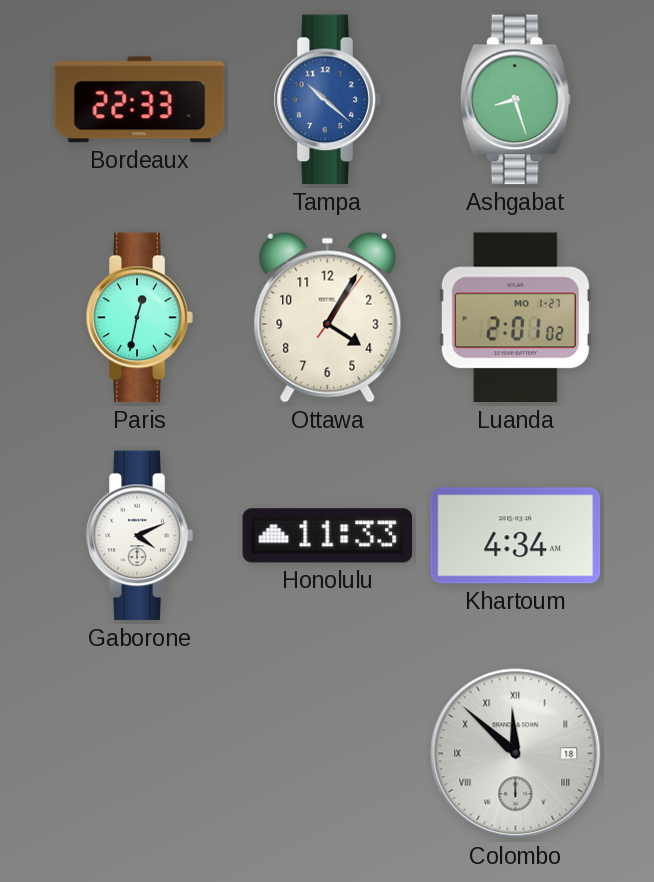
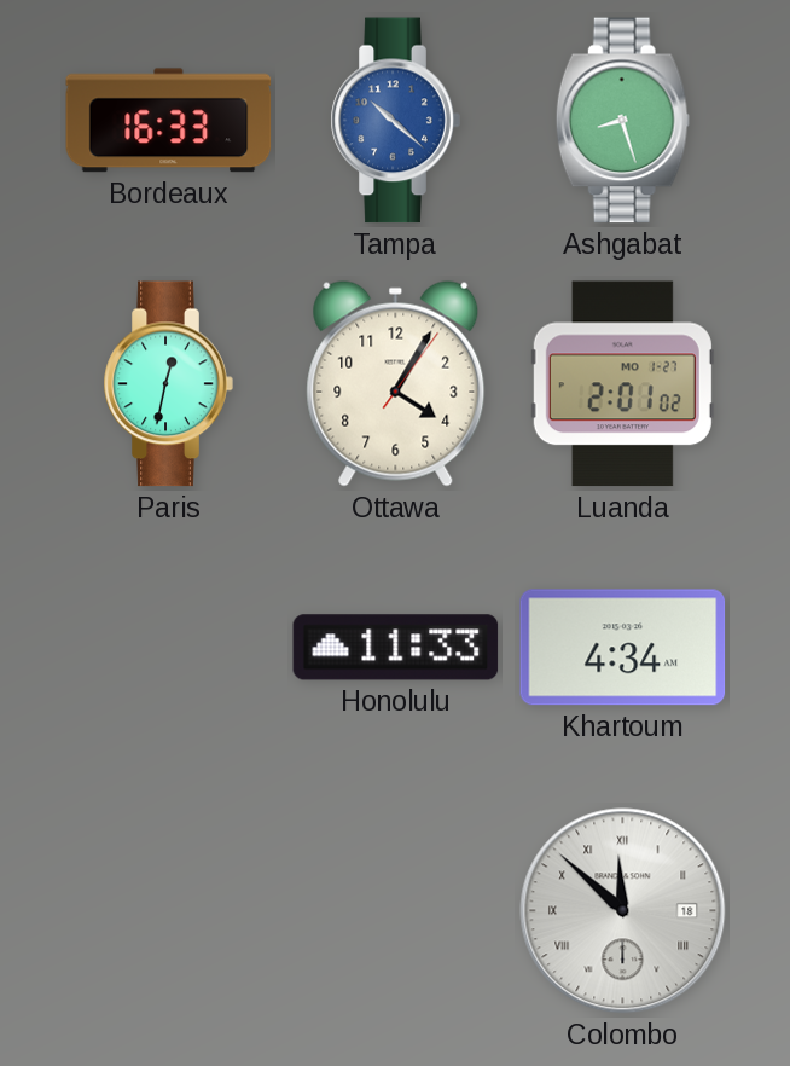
Bordeaux: 22:33 -> 16:33
Gaborone: 4:11 -> none
